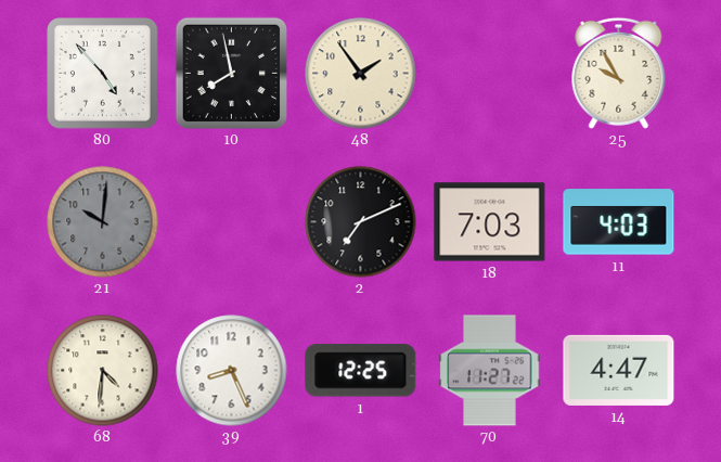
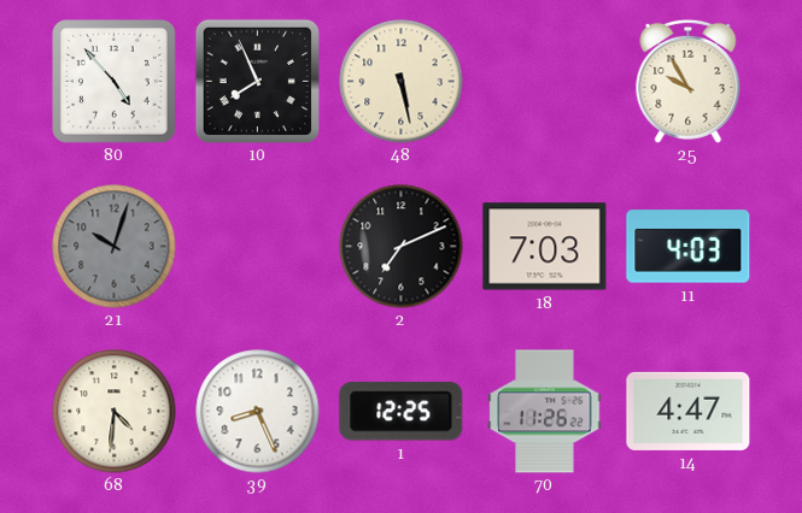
10: 7:58 -> 7:56
48: 1:54 -> 5:28
21: 10:01 -> 10:03
70: 11:27 -> 11:26
